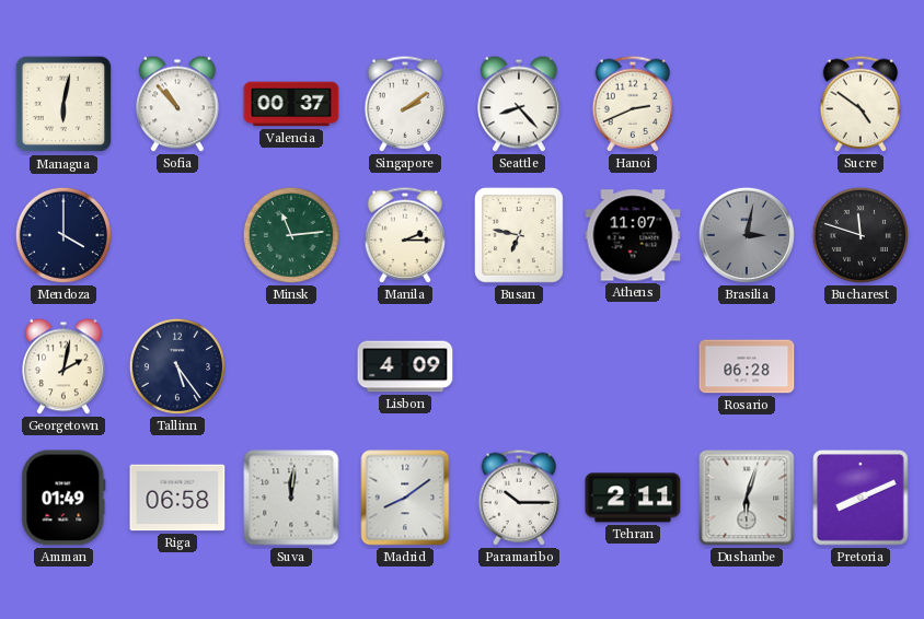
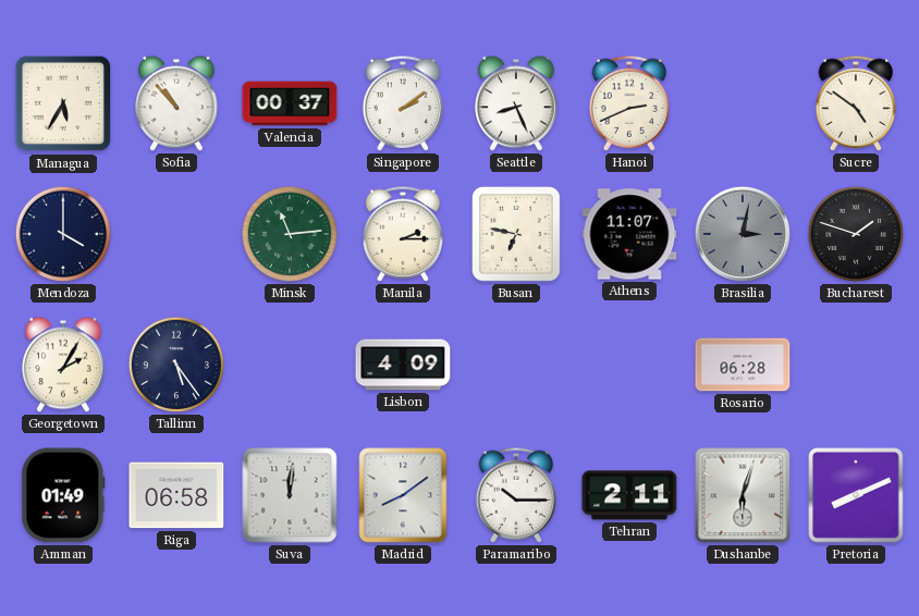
Managua: 6:02 -> 5:35
Seattle: 8:23 -> 8:26
Bucharest: 11:48 -> 1:48
Georgetown: 2:02 -> 2:05
